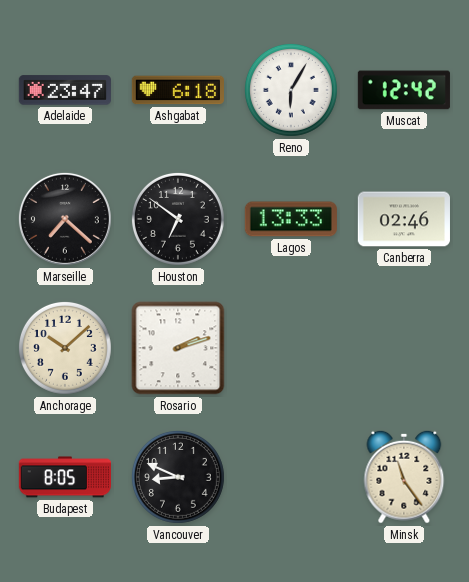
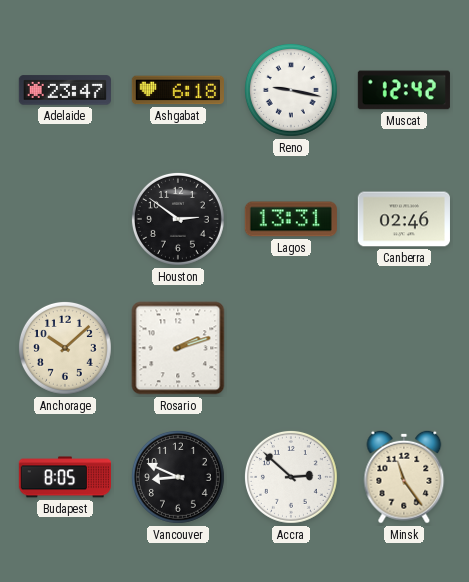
Reno: 6:05 -> 9:17
Marseille: 7:22 -> none
Houston: 6:51 -> 2:51
Lagos: 13:33 -> 13:31
Accra: none -> 2:52
